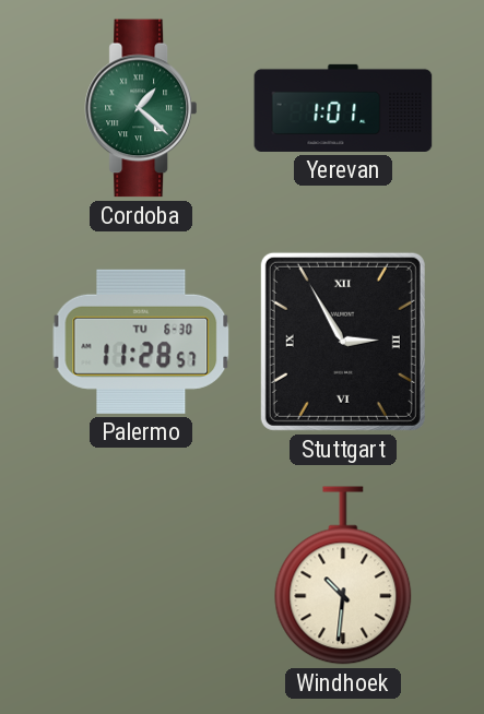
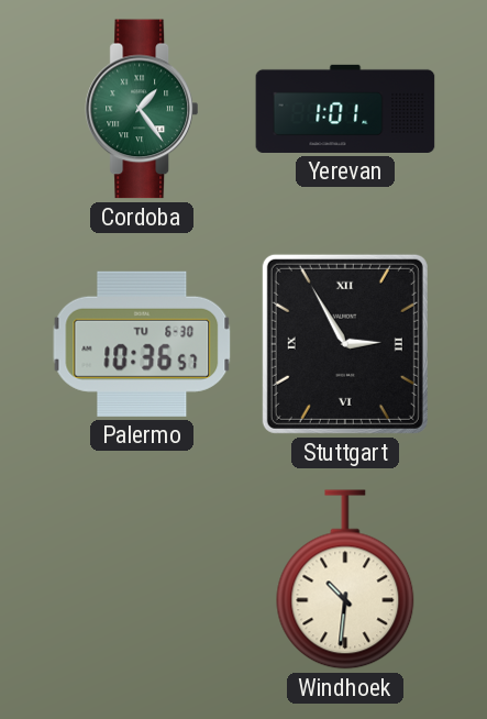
Cordoba: 1:22 -> 1:24
Palermo: 11:28 -> 10:36
